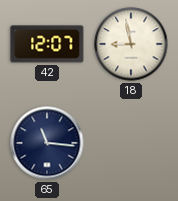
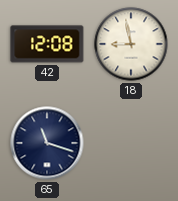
42: 12:07 -> 12:08
65: 11:16 -> 11:18
